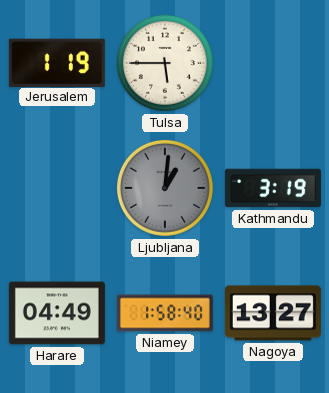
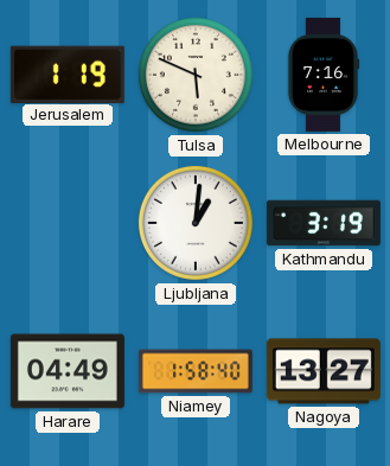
Tulsa: 5:45 -> 5:49
Melbourne: none -> 7:16
Ljubljana dial: grey -> white
